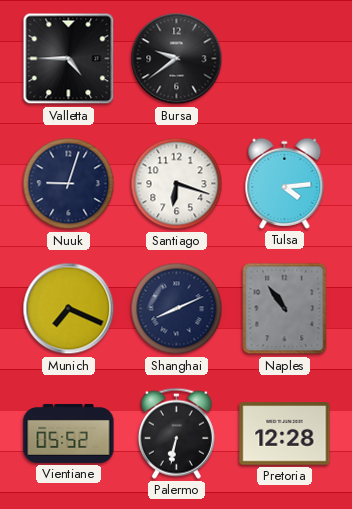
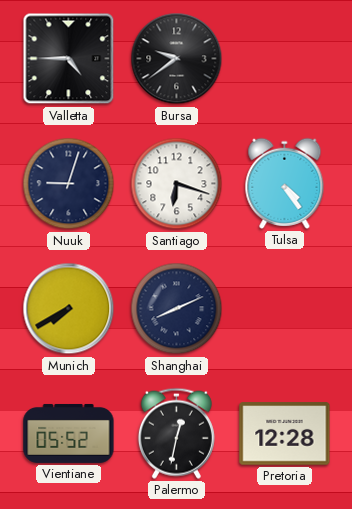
Tulsa: 4:14 -> 4:24
Munich: 7:19 -> 7:40
Naples: 10:54 -> none
Palermo: 6:32 -> 12:32
